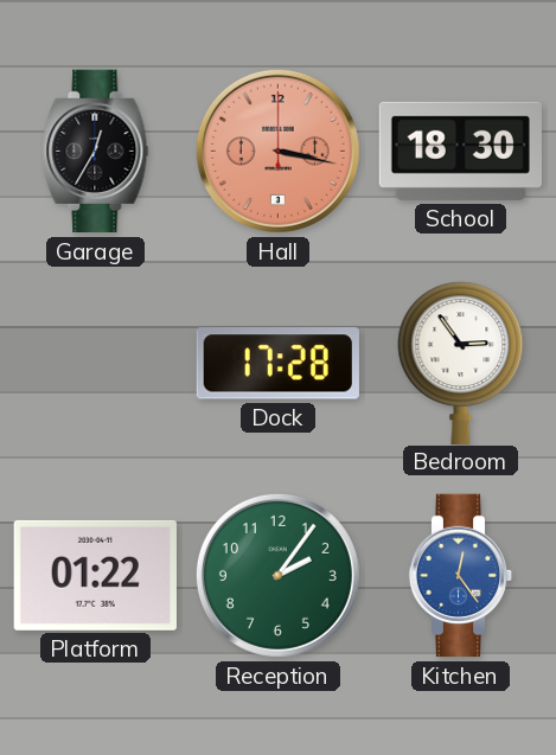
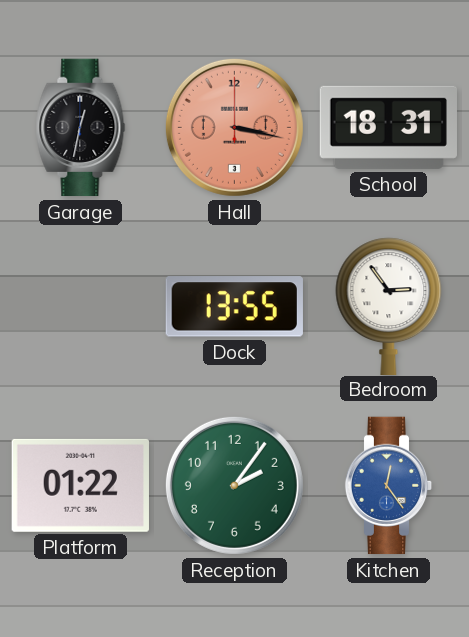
Garage: 12:35 -> 12:32
School: 18:30 -> 18:31
Dock: 17:28 -> 13:55
